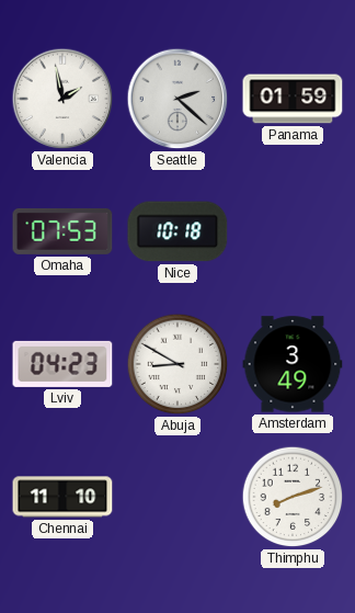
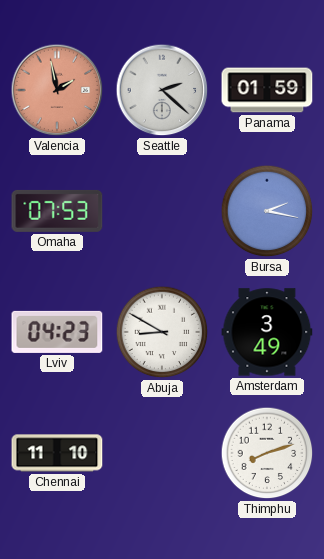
Valencia dial: white -> salmon
Nice: 10:18 -> none
Bursa: none -> 2:17
